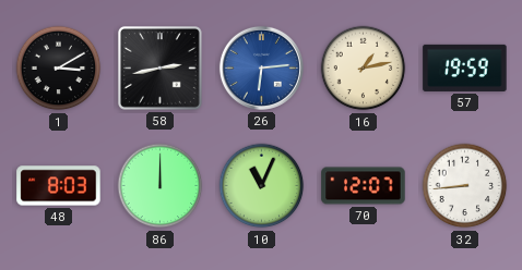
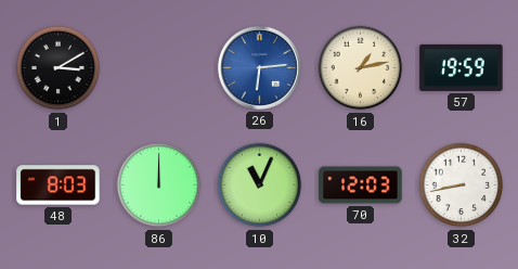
58: 2:43 -> none
70: 12:07 -> 12:03
32: 8:44 -> 8:43
